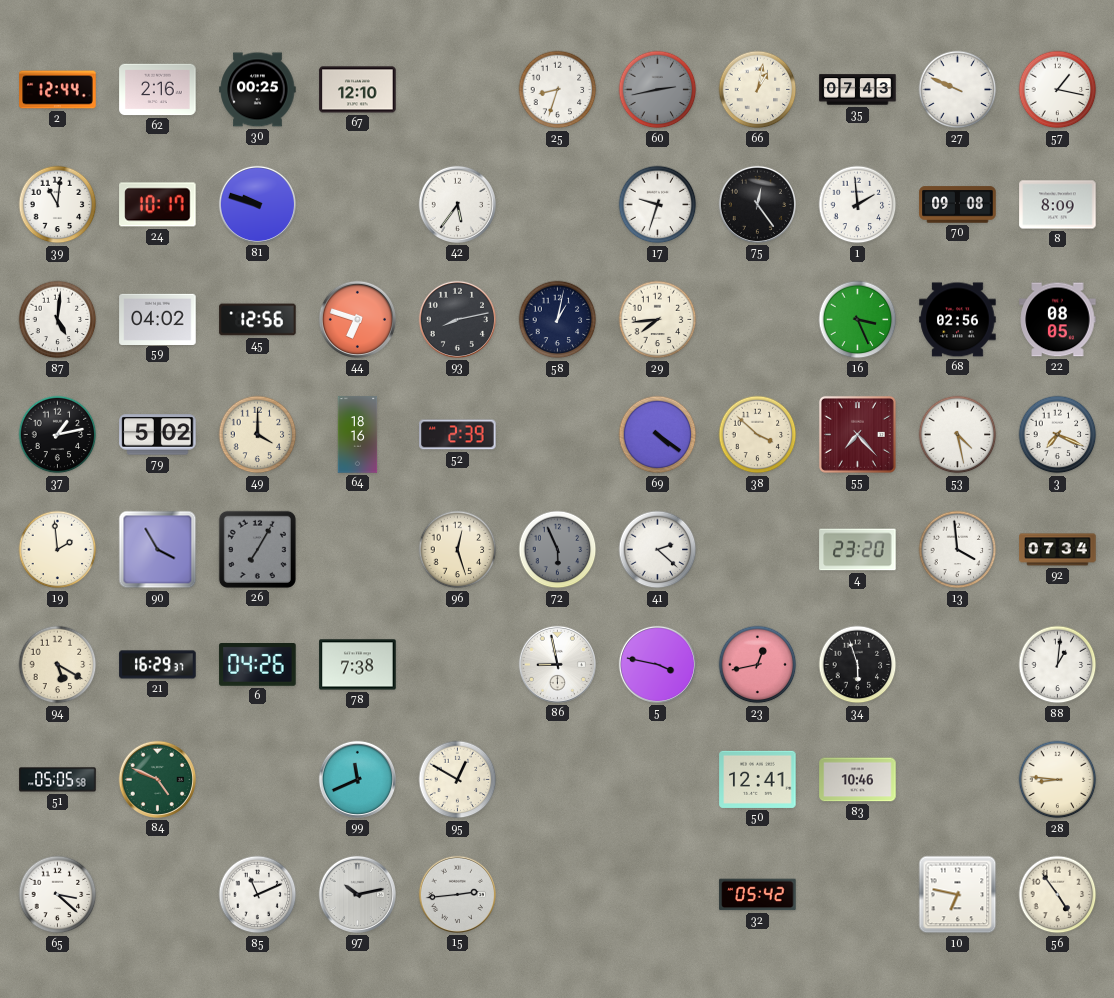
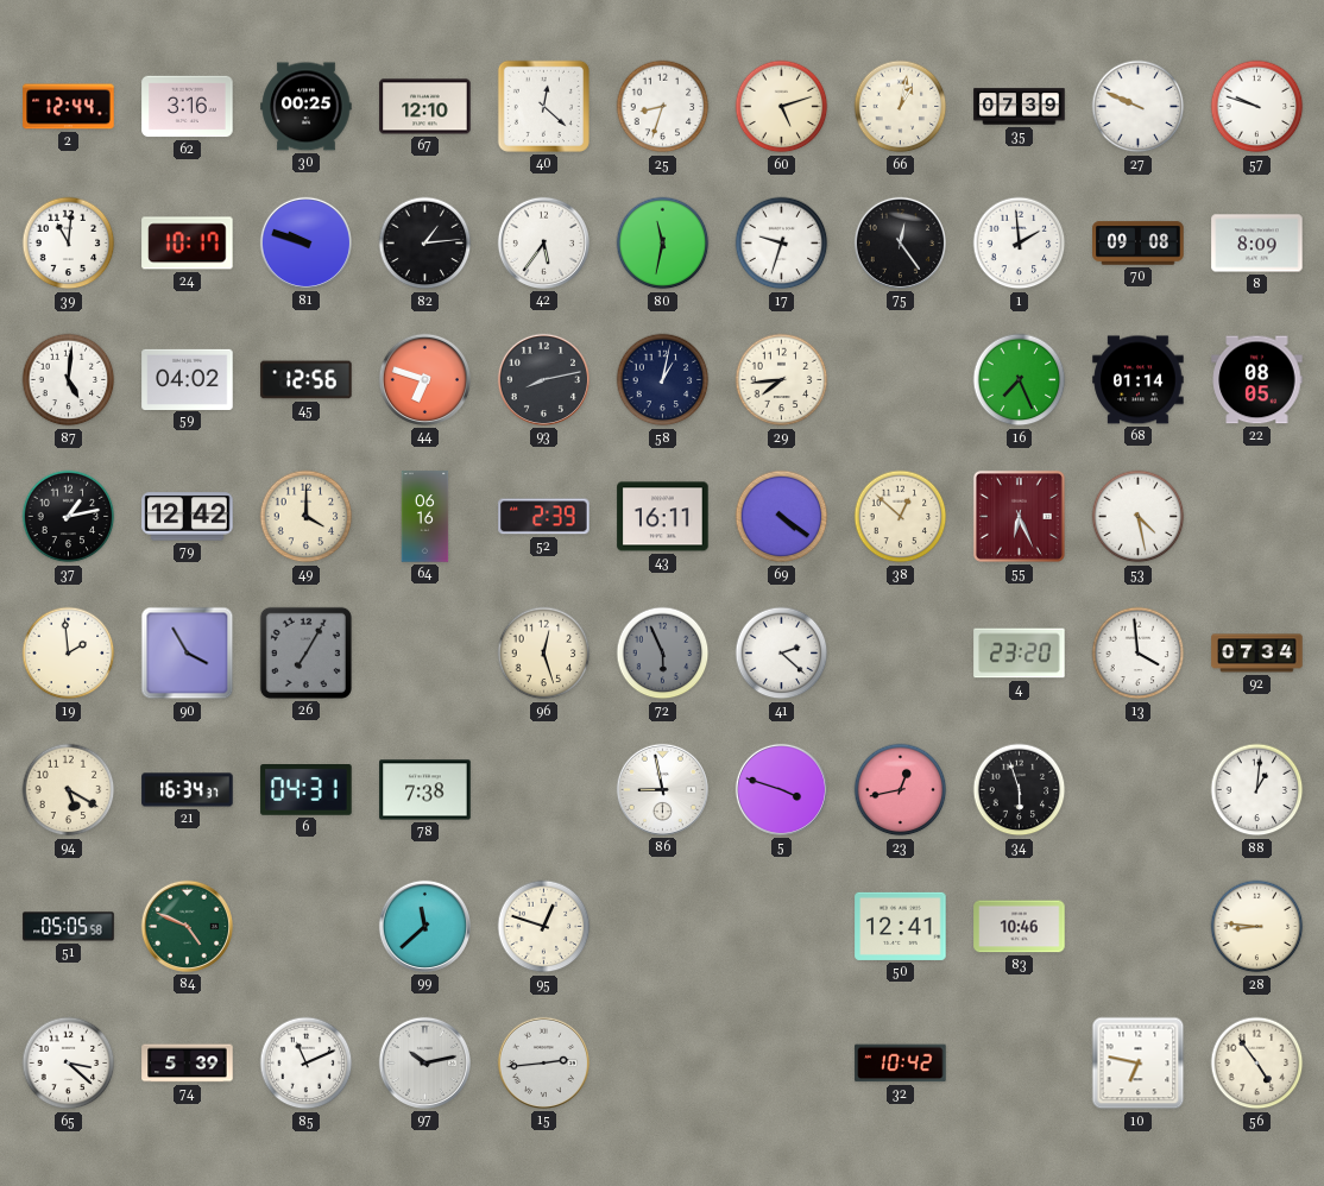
62: 2:16 -> 3:16
40: none -> 12:22
60: 2:43 -> 5:12
60 dial: grey -> cream
35: 07:43 -> 07:39
57: 1:17 -> 9:48
82: none -> 1:14
80: none -> 11:32
16: 3:26 -> 7:26
68: 02:56 -> 01:14
79: 5:02 -> 12:42
64: 18:16 -> 06:16
43: none -> 16:11
38: 3:52 -> 12:52
55: 7:23 -> 6:26
3: 7:19 -> none
21: 16:29 -> 16:34
6: 04:26 -> 04:31
5: 3:47 -> 3:48
99: 11:41 -> 11:38
95: 12:50 -> 12:48
74: none -> 5:39
32: 05:42 -> 10:42
